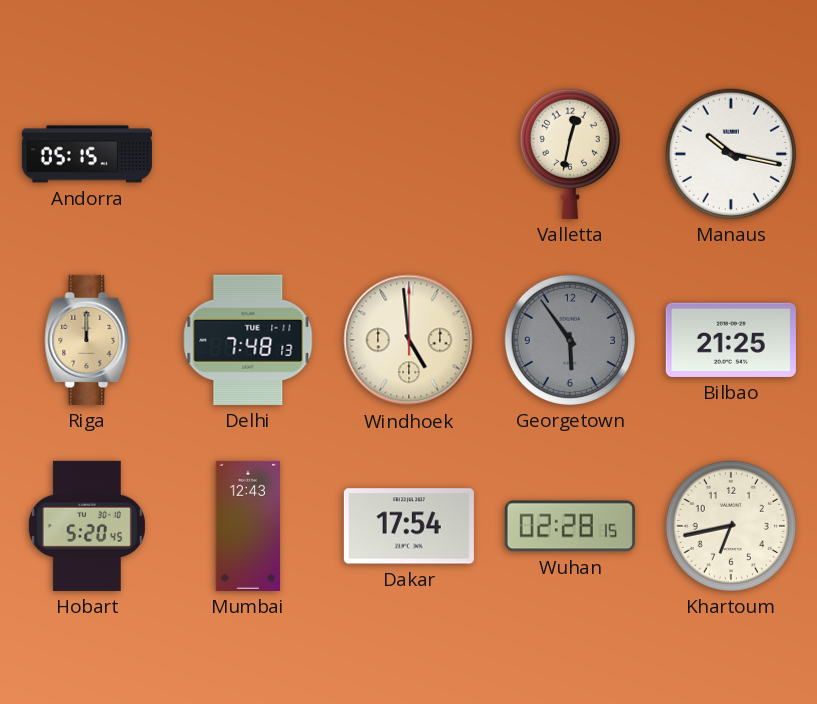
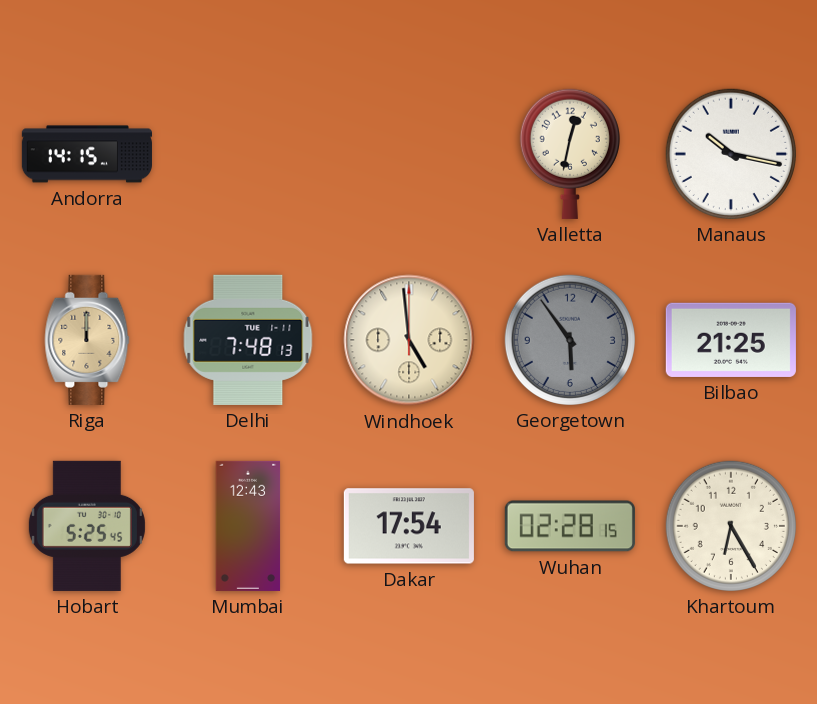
Andorra: 05:15 -> 14:15
Hobart: 5:20 -> 5:25
Khartoum: 6:43 -> 6:25
